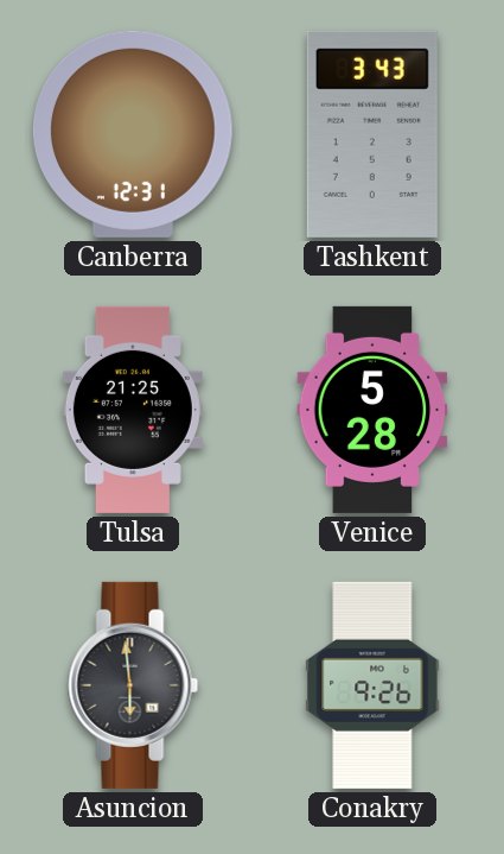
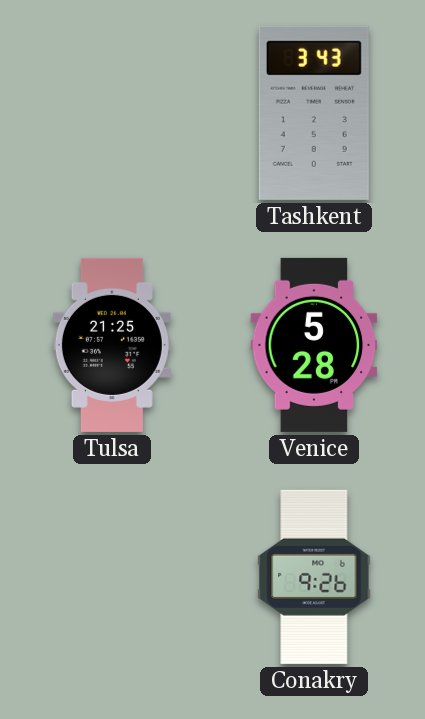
Canberra: 12:31 -> none
Asuncion: 5:59 -> none
